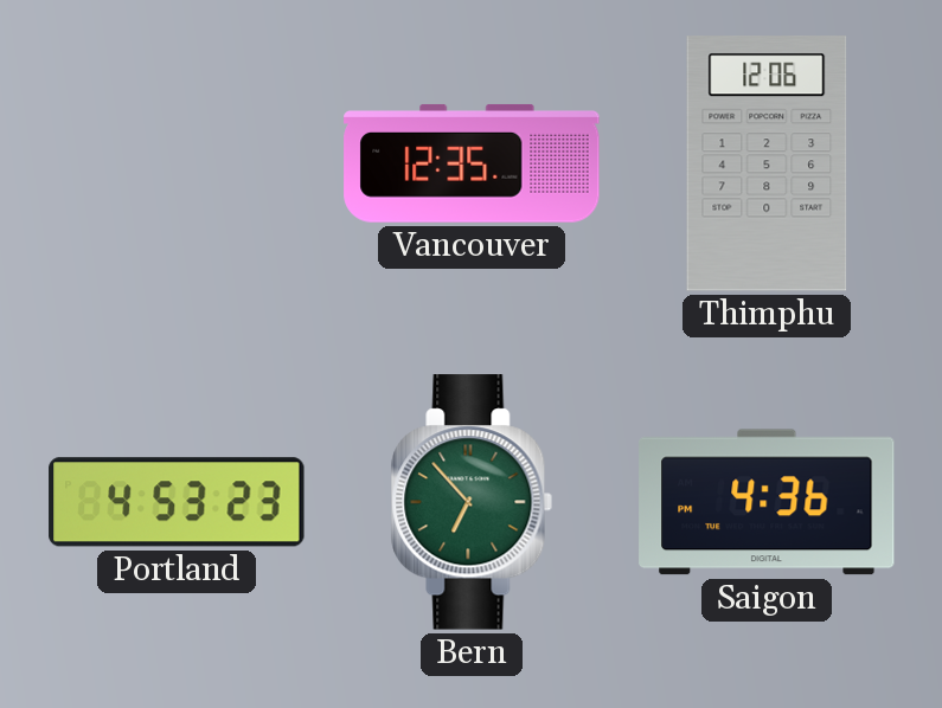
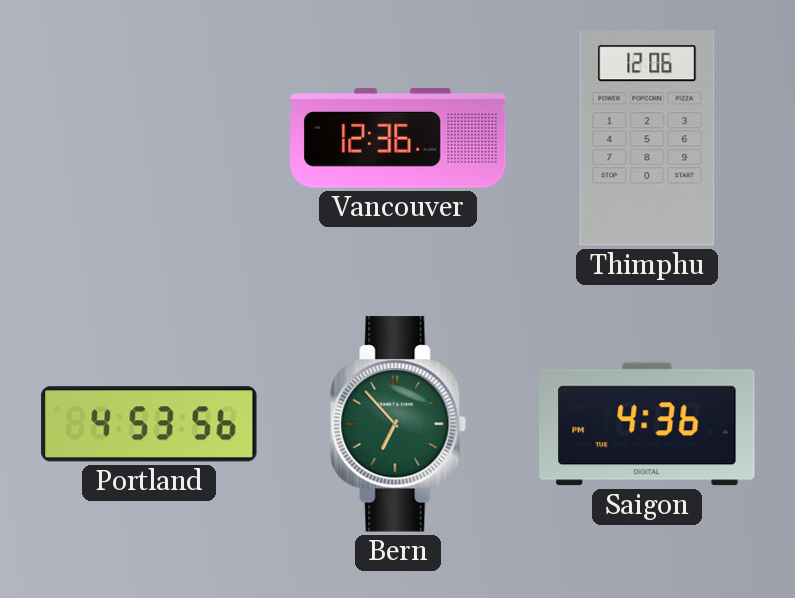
Vancouver: 12:35 -> 12:36
Portland: 4:53:23 -> 4:53:56
